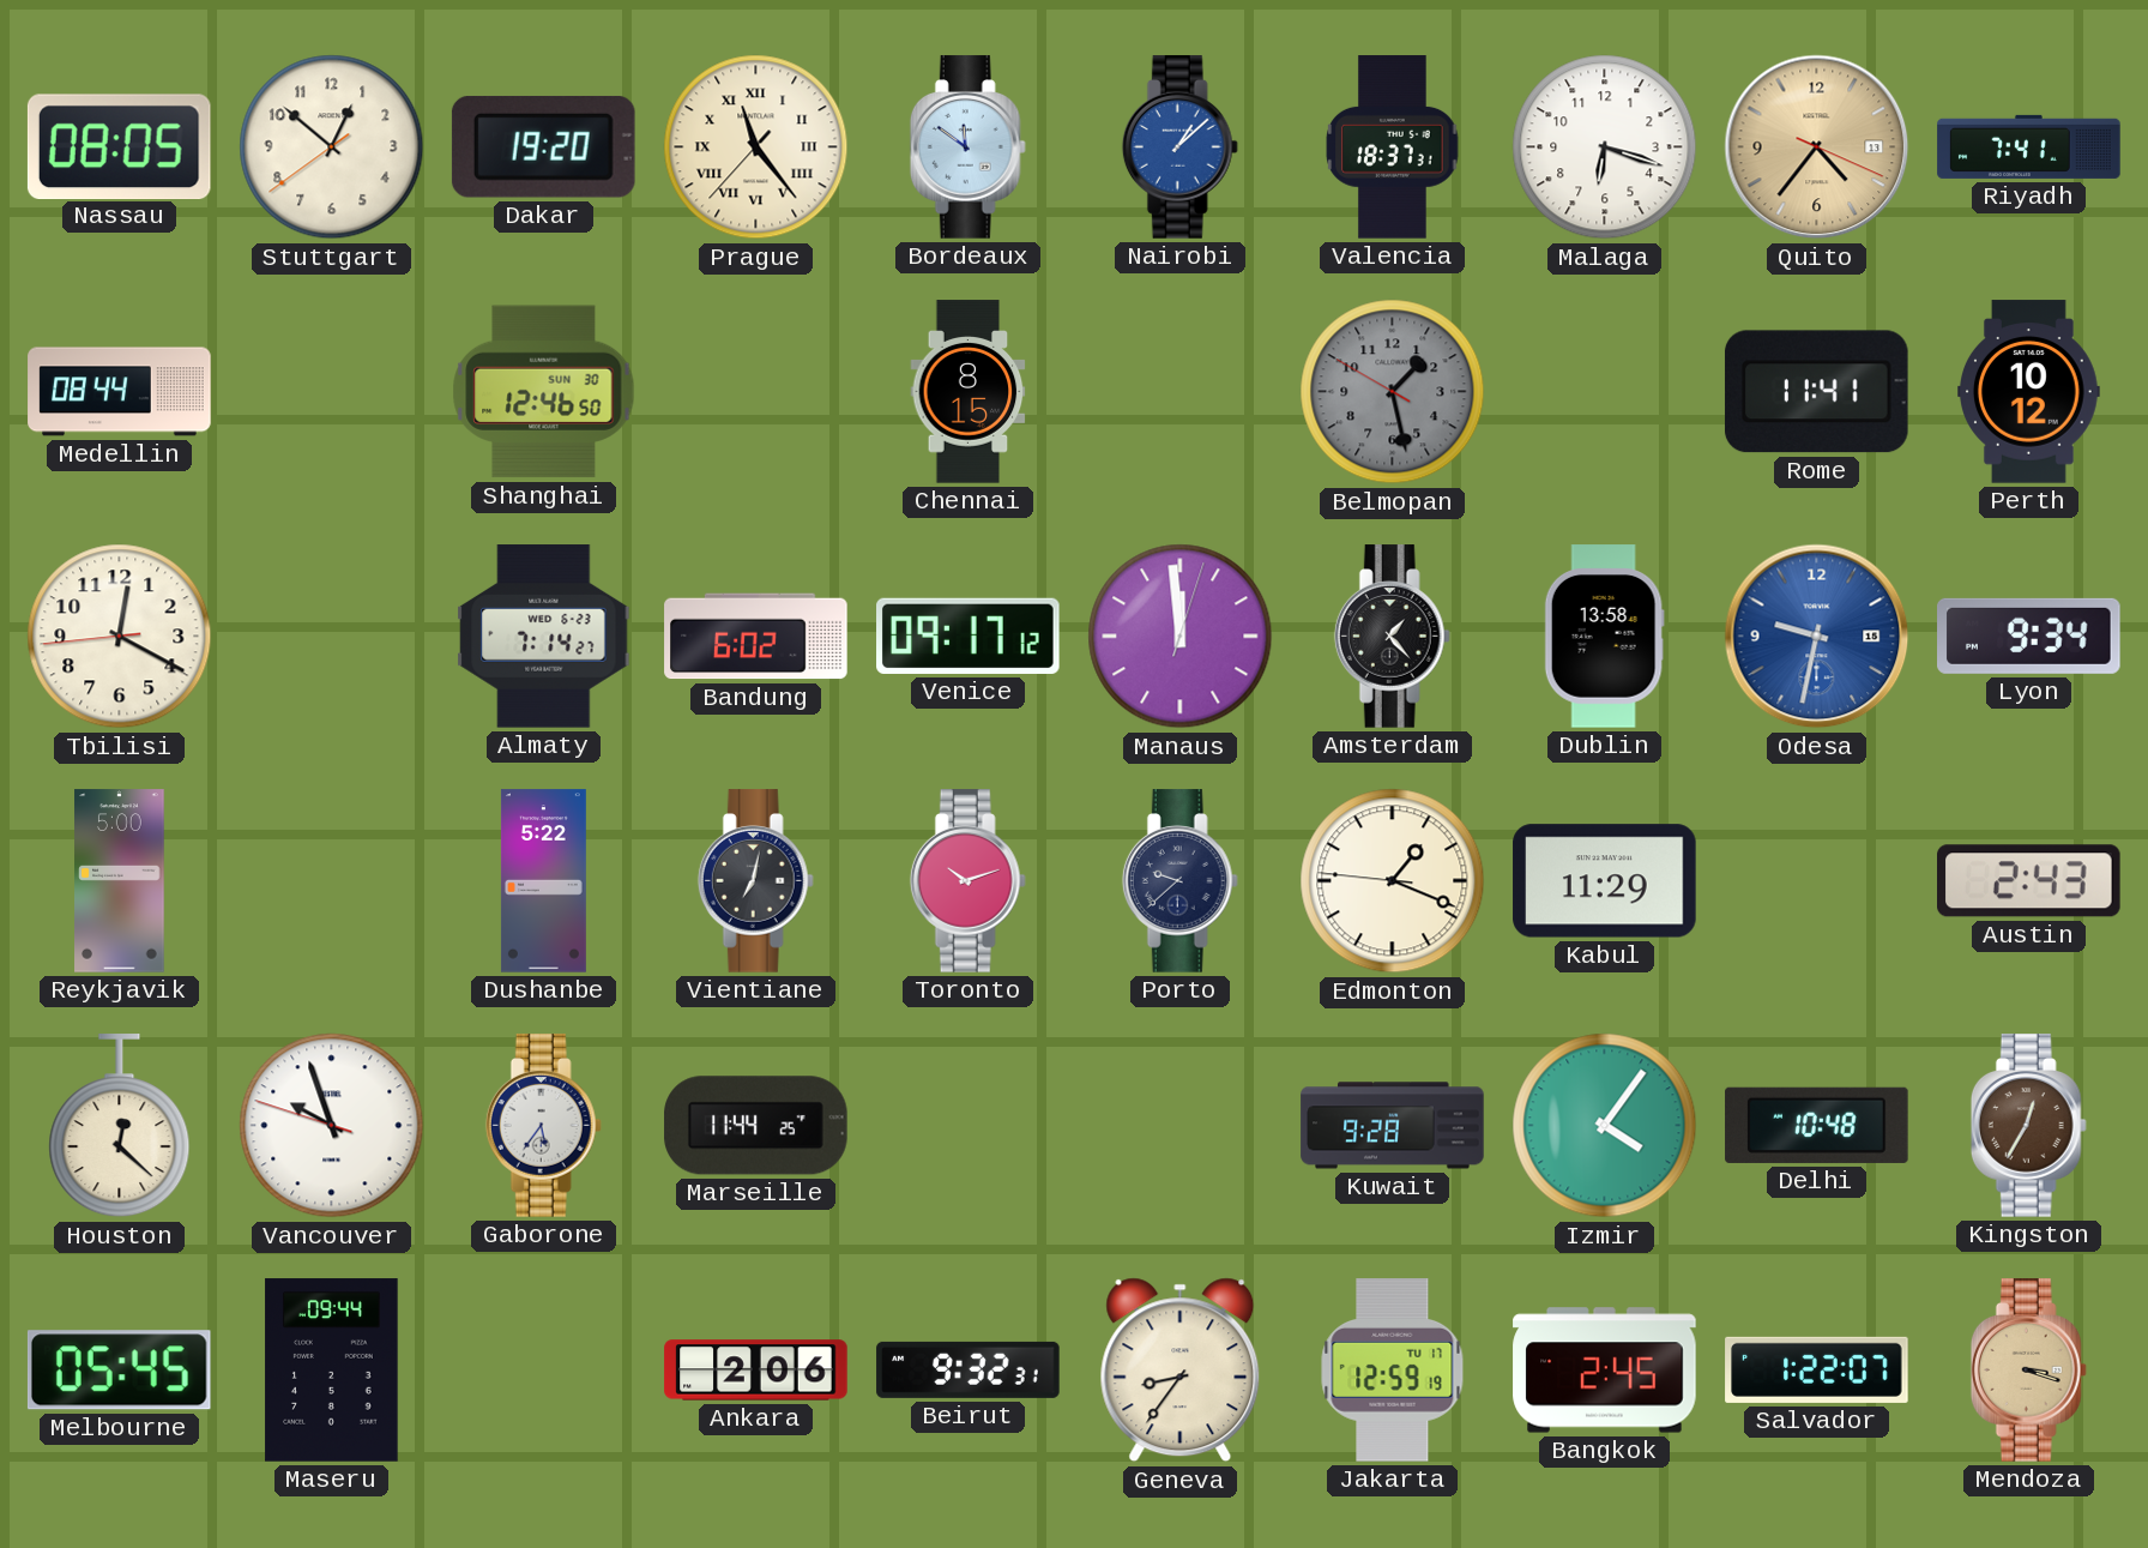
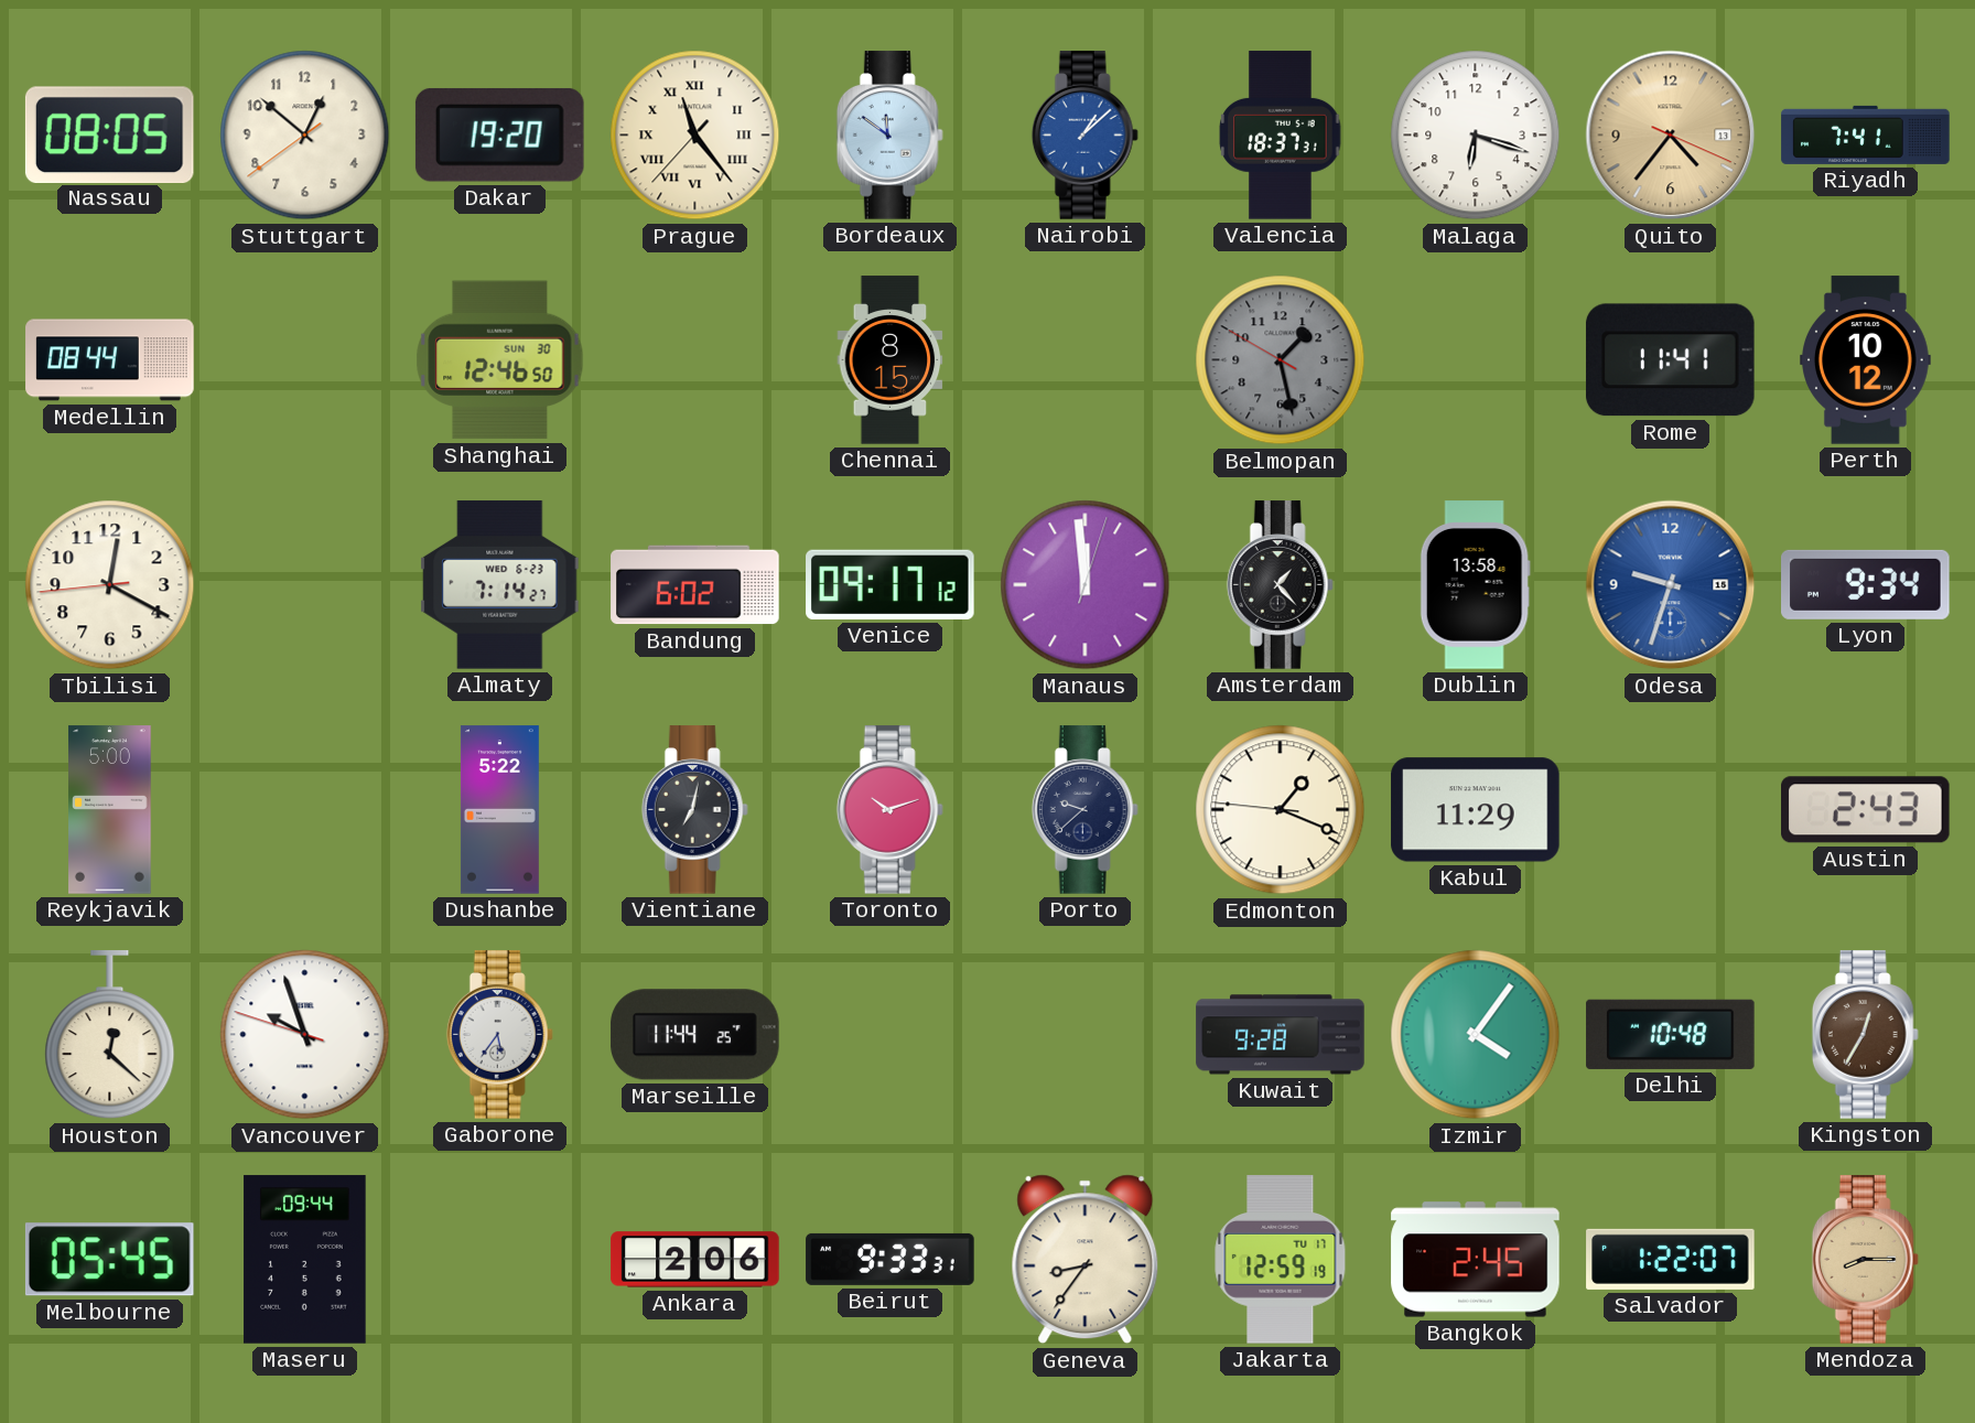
Odesa: 9:32 -> 9:33
Beirut: 9:32 -> 9:33
Mendoza: 3:18 -> 8:15
